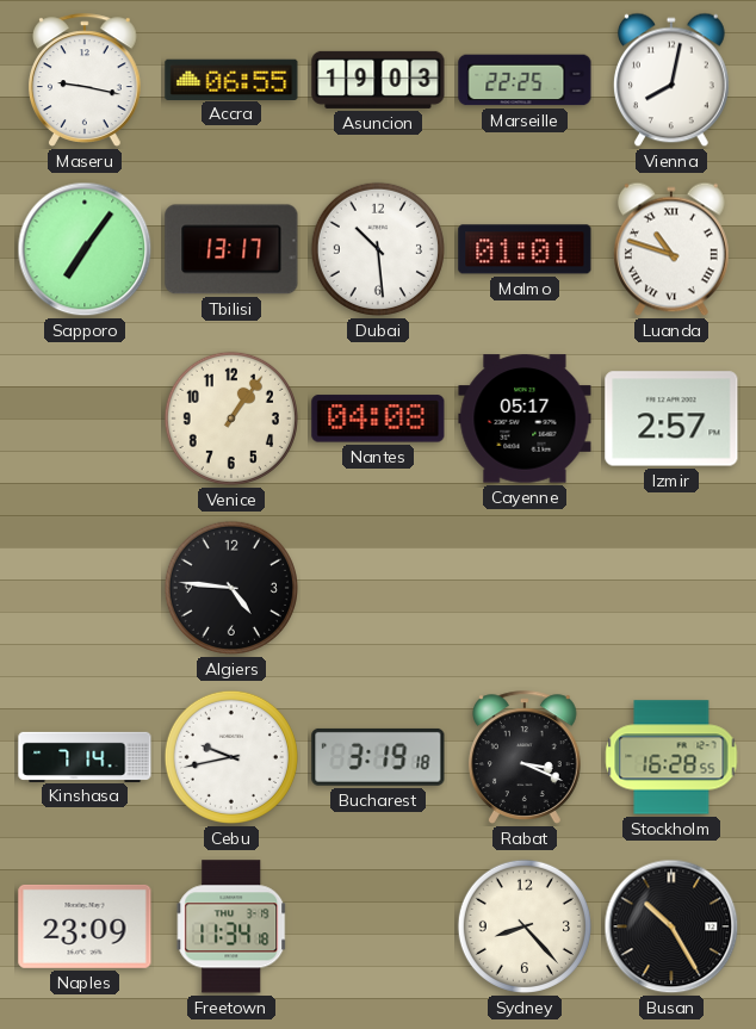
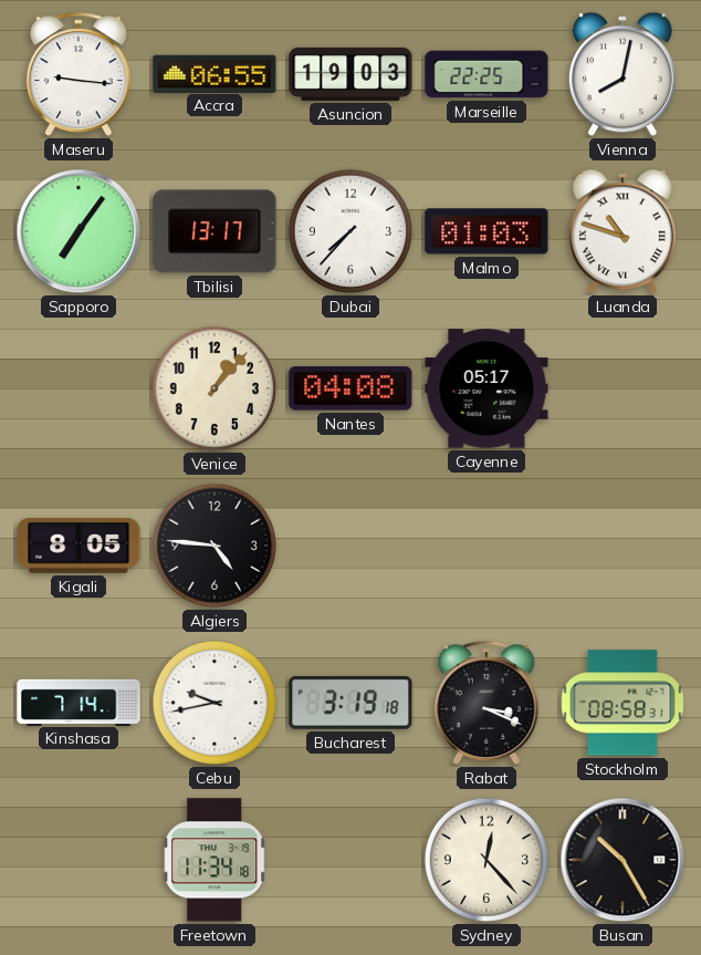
Maseru: 9:17 -> 9:16
Dubai: 10:29 -> 7:37
Malmo: 01:01 -> 01:03
Venice: 1:06 -> 1:07
Izmir: 2:57 -> none
Kigali: none -> 8:05
Stockholm: 16:28 -> 08:58
Naples: 23:09 -> none
Sydney: 8:23 -> 12:23
